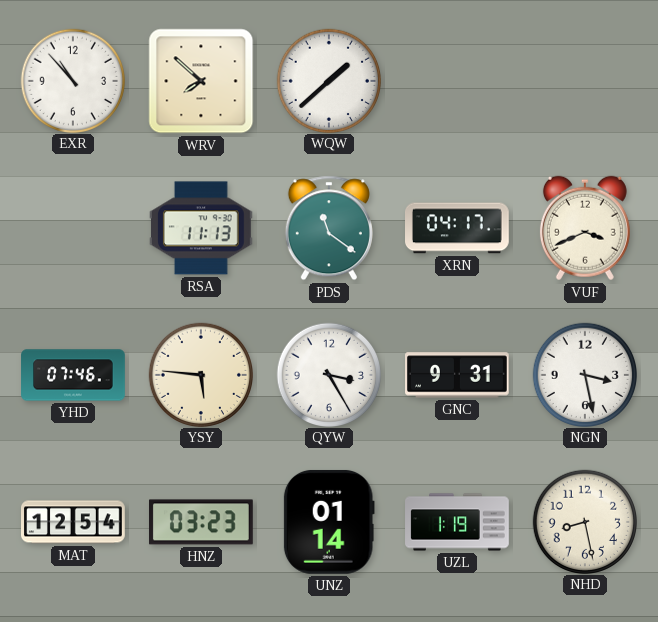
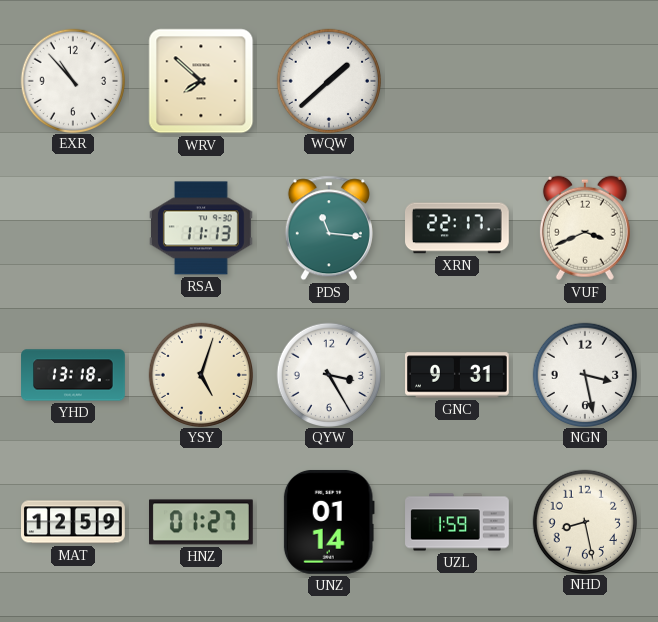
PDS: 11:21 -> 11:16
XRN: 04:17 -> 22:17
YHD: 07:46 -> 13:18
YSY: 5:46 -> 5:03
MAT: 12:54 -> 12:59
HNZ: 03:23 -> 01:27
UZL: 1:19 -> 1:59
